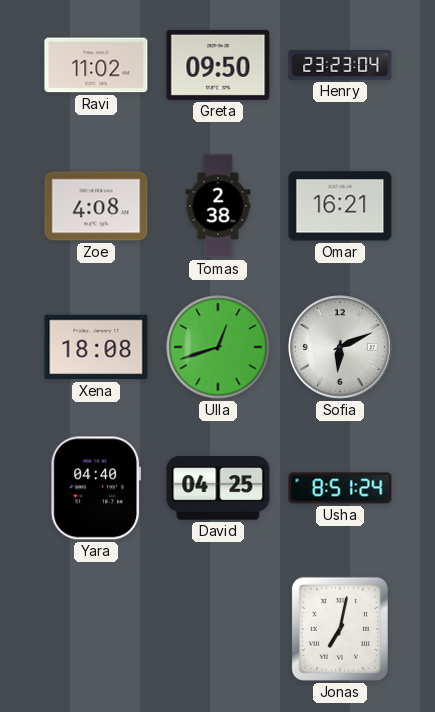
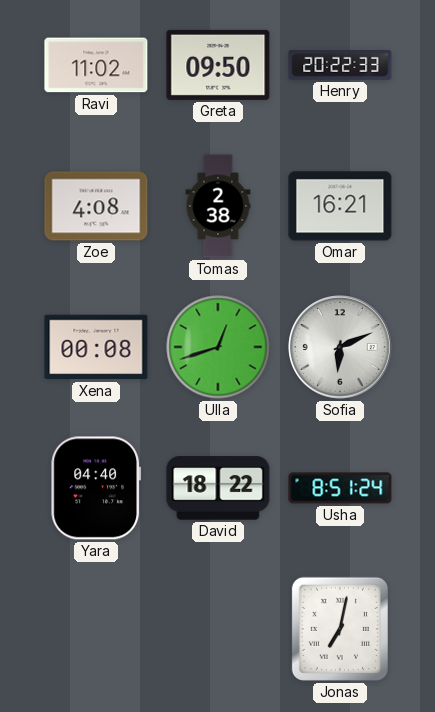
Henry: 23:23 -> 20:22
Xena: 18:08 -> 00:08
David: 04:25 -> 18:22
